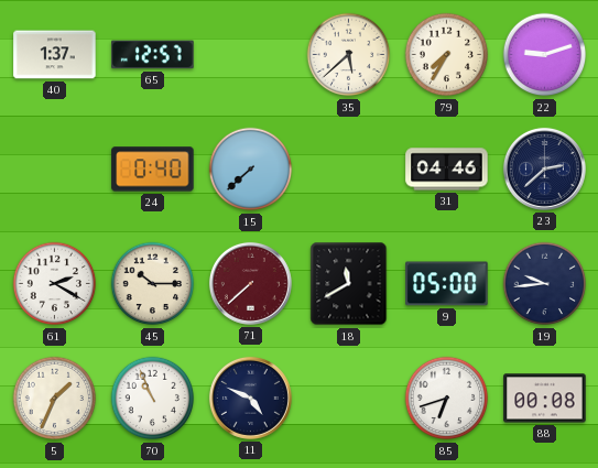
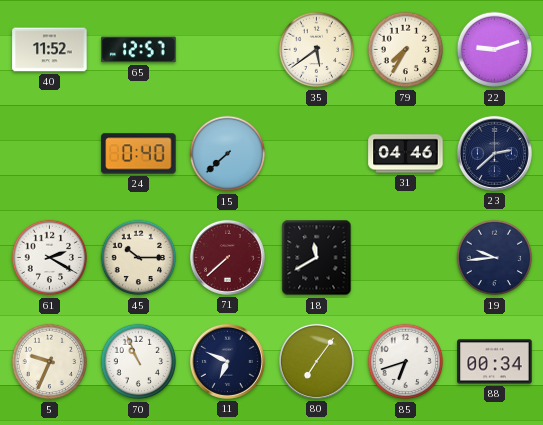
40: 1:37 -> 11:52
35: 5:38 -> 5:39
9: 05:00 -> none
5: 1:34 -> 9:34
11: 4:49 -> 6:49
80: none -> 7:06
88: 00:08 -> 00:34
